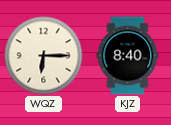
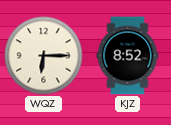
KJZ: 8:40 -> 8:52
